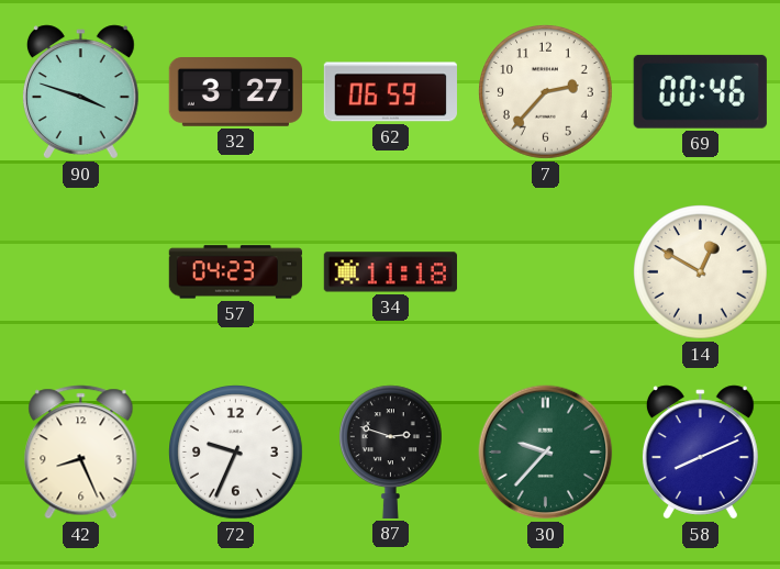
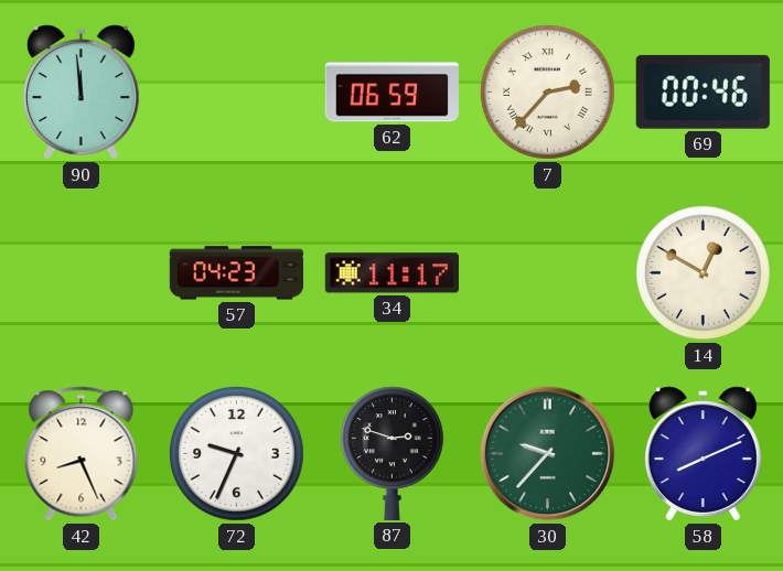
90: 3:48 -> 11:59
32: 3:27 -> none
7 numerals: Arabic -> Roman
34: 11:18 -> 11:17
